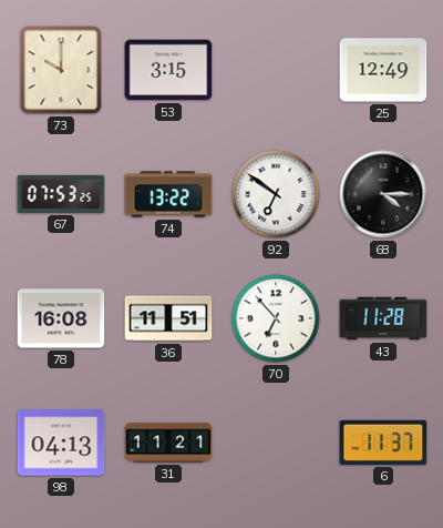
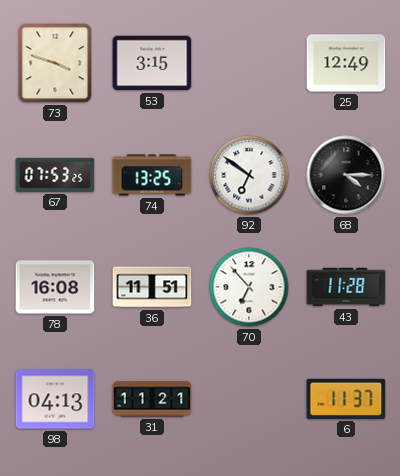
73: 10:00 -> 3:48
74: 13:22 -> 13:25
